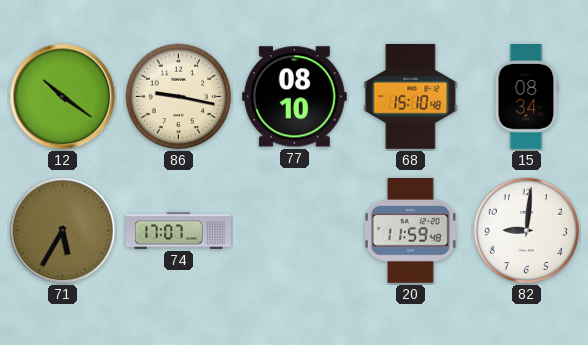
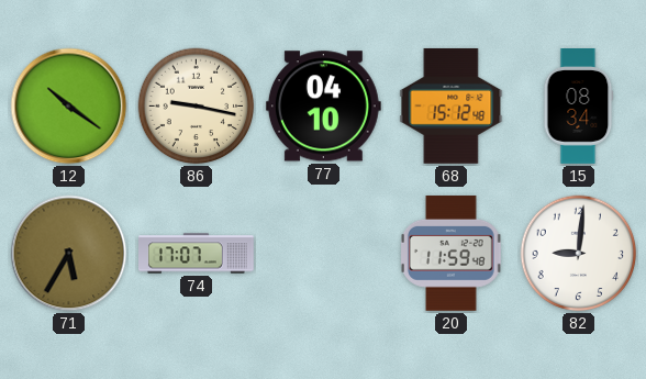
77: 08:10 -> 04:10
68: 15:10 -> 15:12
